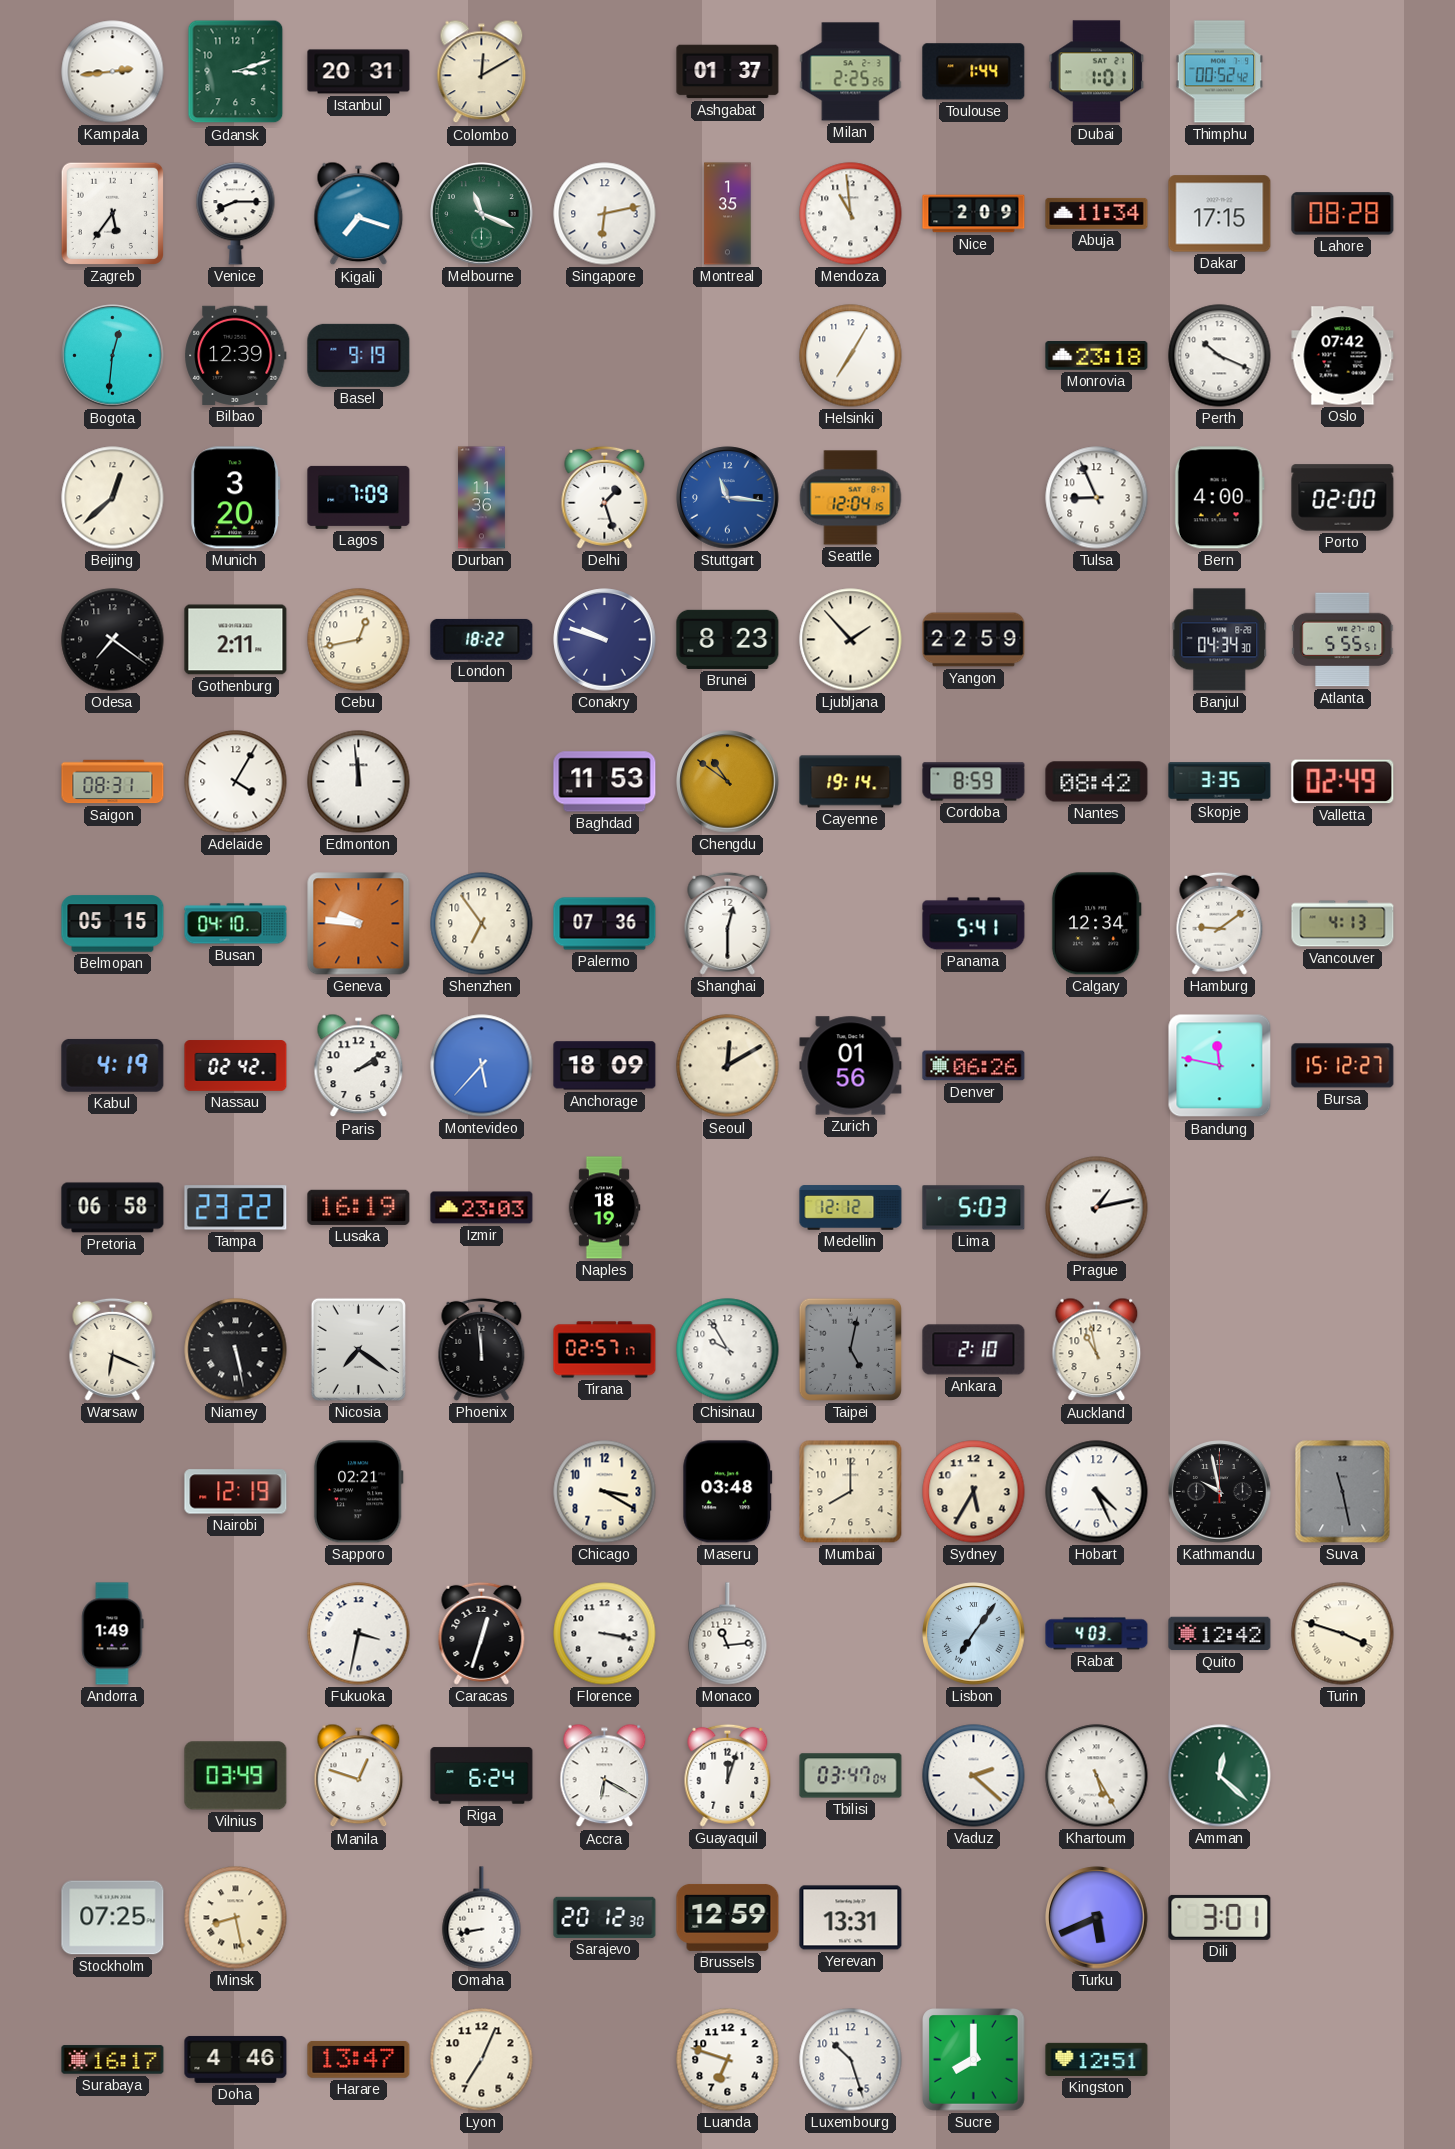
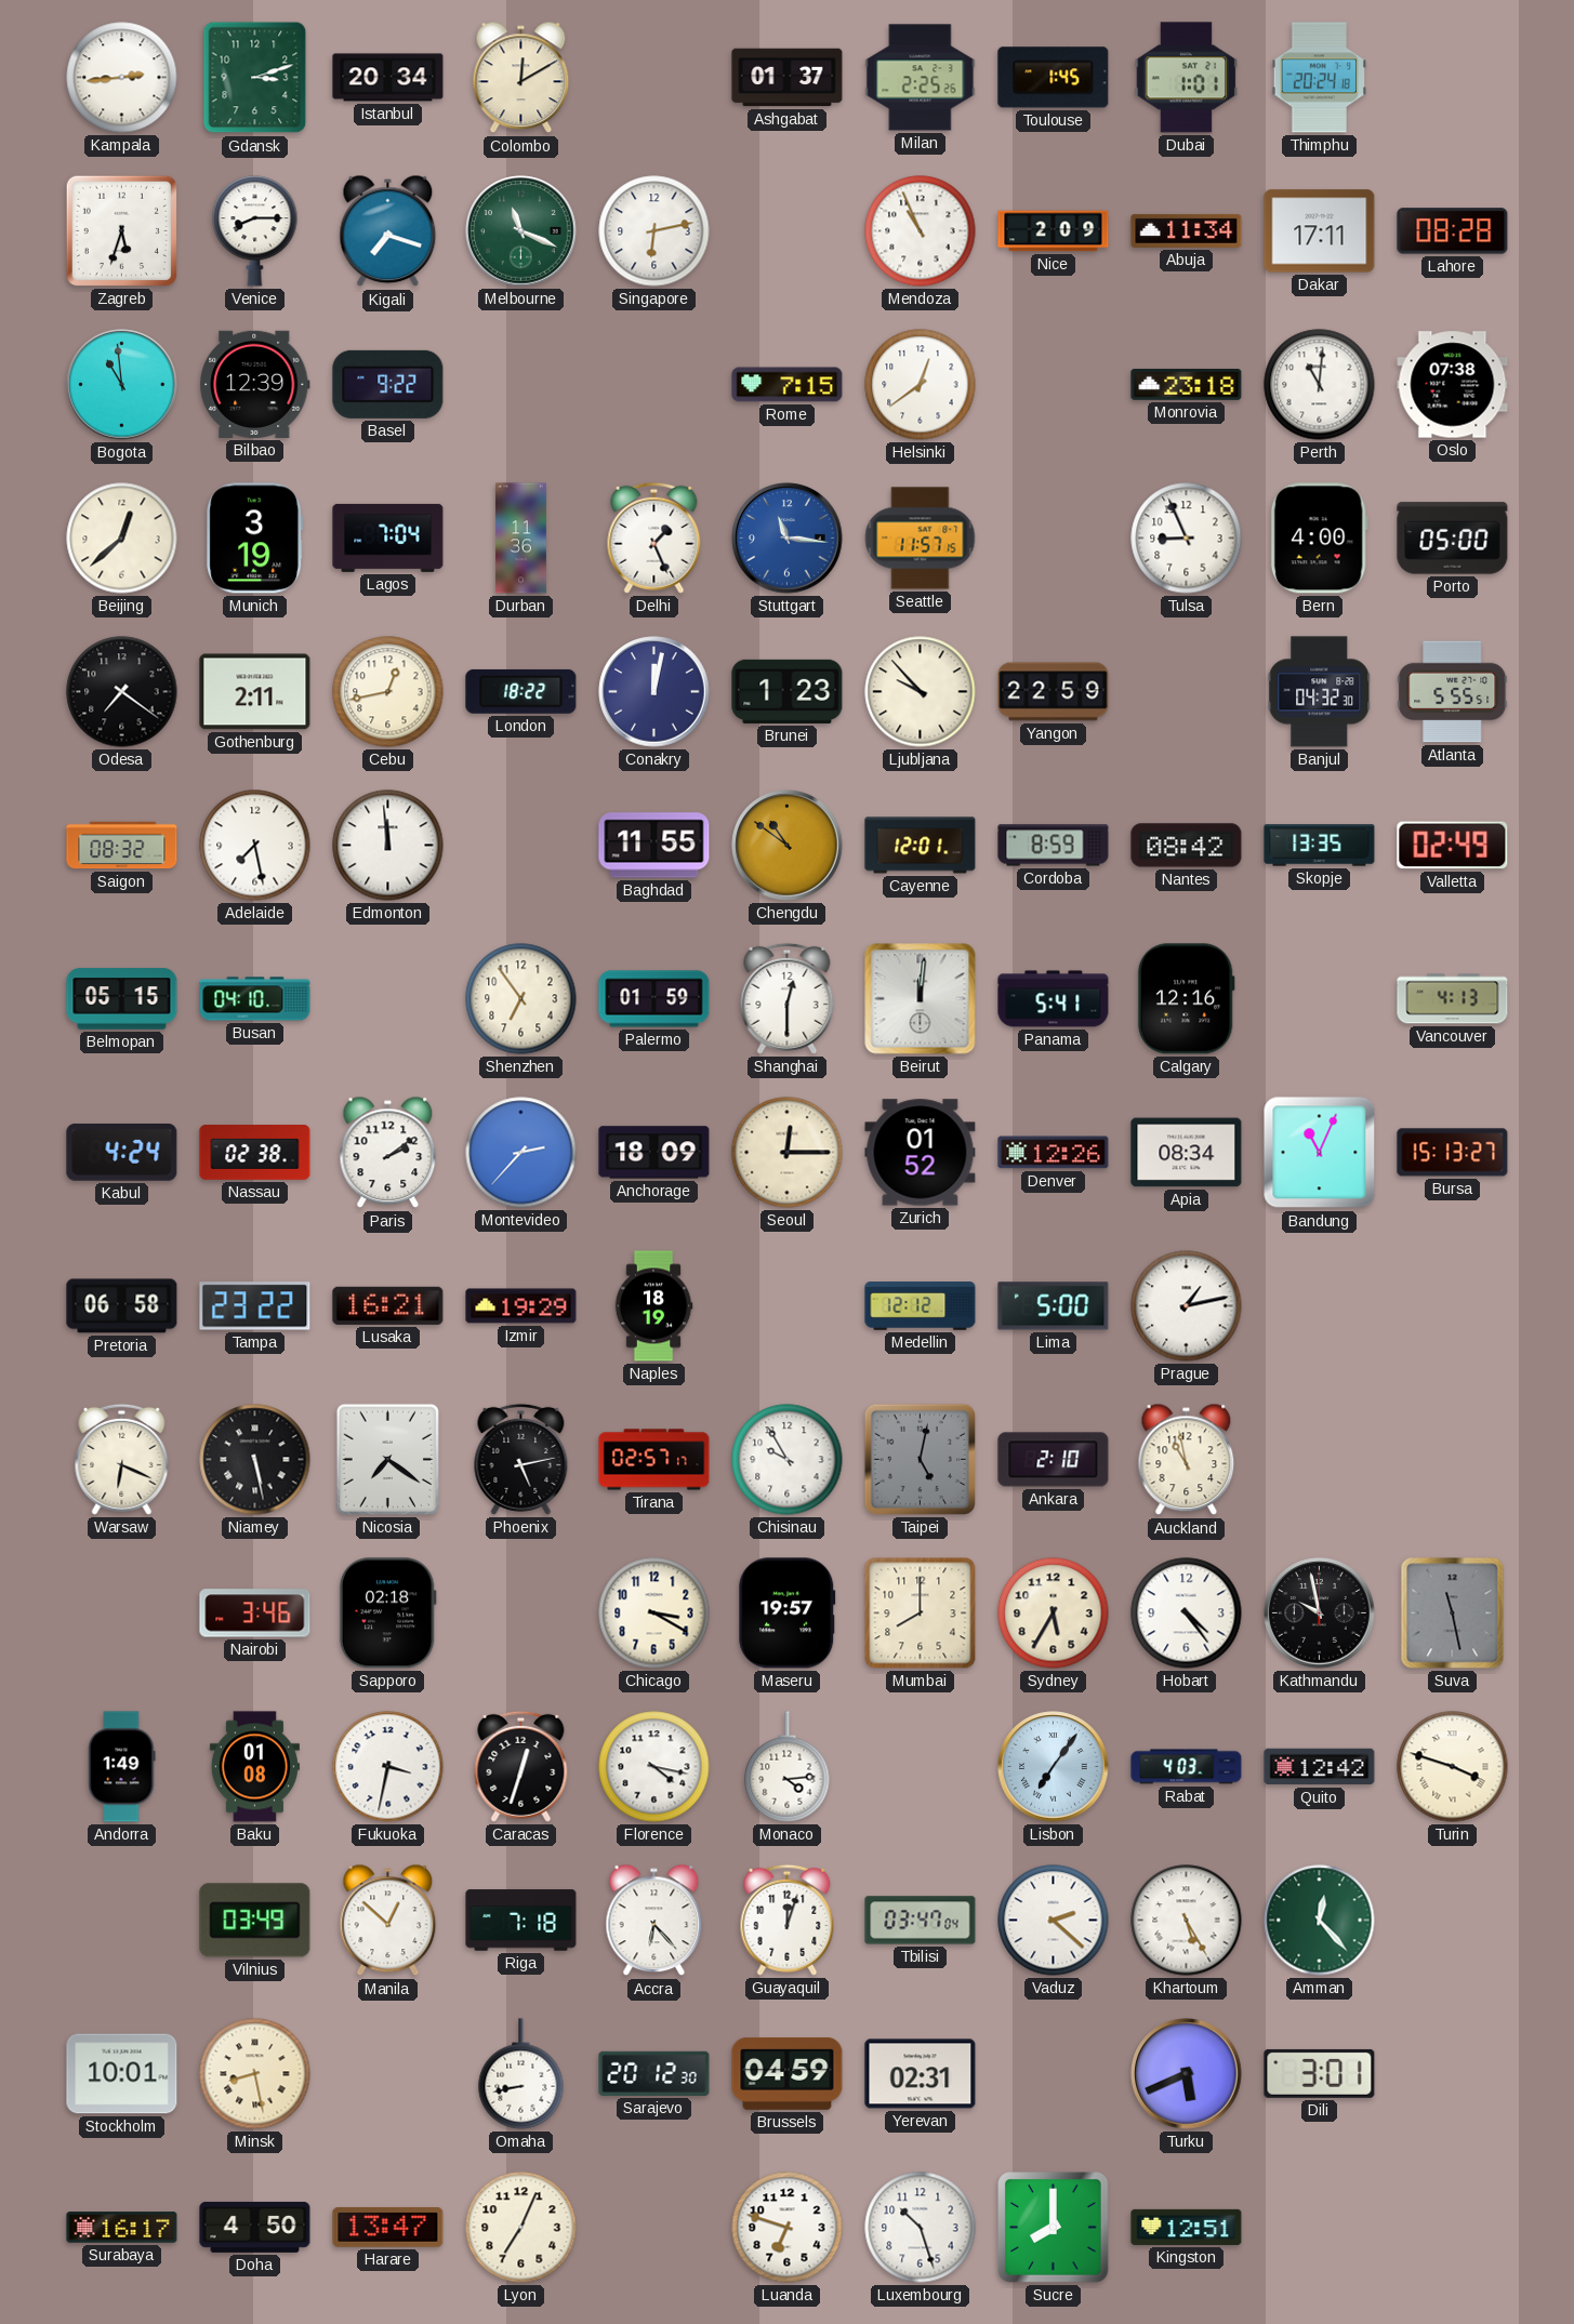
Istanbul: 20:31 -> 20:34
Toulouse: 1:44 -> 1:45
Thimphu: 00:52 -> 20:24
Zagreb: 5:36 -> 5:33
Montreal: 1:35 -> none
Mendoza: 10:59 -> 10:56
Dakar: 17:15 -> 17:11
Bogota: 12:31 -> 10:59
Basel: 9:19 -> 9:22
Rome: none -> 7:15
Helsinki: 7:05 -> 12:39
Perth: 10:19 -> 11:01
Oslo: 07:42 -> 07:38
Munich: 3:20 -> 3:19
Lagos: 7:09 -> 7:04
Delhi: 1:27 -> 1:26
Seattle: 12:04 -> 11:57
Porto: 02:00 -> 05:00
Conakry: 9:48 -> 12:02
Brunei: 8:23 -> 1:23
Ljubljana: 1:53 -> 9:53
Banjul: 04:34 -> 04:32
Saigon: 08:31 -> 08:32
Adelaide: 4:05 -> 7:28
Baghdad: 11:53 -> 11:55
Cayenne: 19:14 -> 12:01
Skopje: 3:35 -> 13:35
Geneva: 9:46 -> none
Palermo: 07:36 -> 01:59
Beirut: none -> 12:01
Calgary: 12:34 -> 12:16
Hamburg: 9:09 -> none
Kabul: 4:19 -> 4:24
Nassau: 02:42 -> 02:38
Montevideo: 5:37 -> 2:37
Seoul: 12:10 -> 12:15
Zurich: 01:56 -> 01:52
Denver: 06:26 -> 12:26
Apia: none -> 08:34
Bandung: 11:47 -> 11:04
Bursa: 15:12 -> 15:13
Lusaka: 16:19 -> 16:21
Izmir: 23:03 -> 19:29
Lima: 5:03 -> 5:00
Phoenix: 11:59 -> 5:13
Nairobi: 12:19 -> 3:46
Sapporo: 02:21 -> 02:18
Maseru: 03:48 -> 19:57
Hobart: 4:26 -> 4:24
Baku: none -> 01:08
Florence: 3:17 -> 4:17
Monaco: 11:14 -> 4:14
Manila: 12:48 -> 12:52
Riga: 6:24 -> 7:18
Accra: 6:20 -> 6:23
Amman: 12:22 -> 12:23
Stockholm: 07:25 -> 10:01
Brussels: 12:59 -> 04:59
Yerevan: 13:31 -> 02:31
Doha: 4:46 -> 4:50
